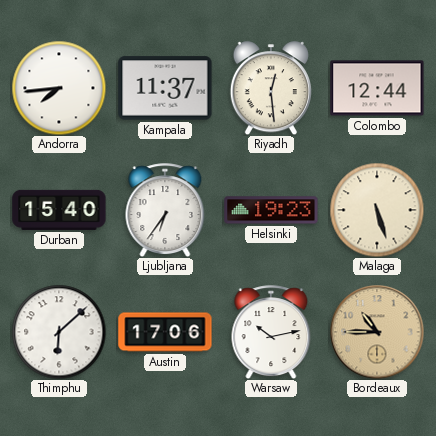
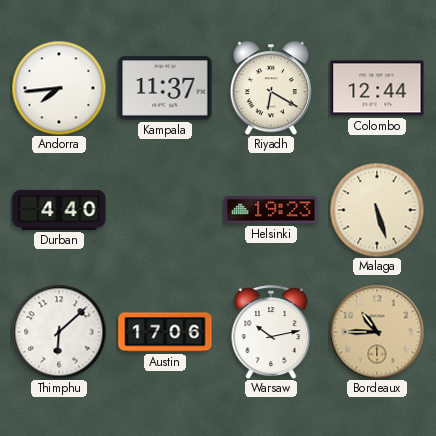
Riyadh: 12:29 -> 6:20
Durban: 15:40 -> 4:40
Ljubljana: 6:36 -> none
